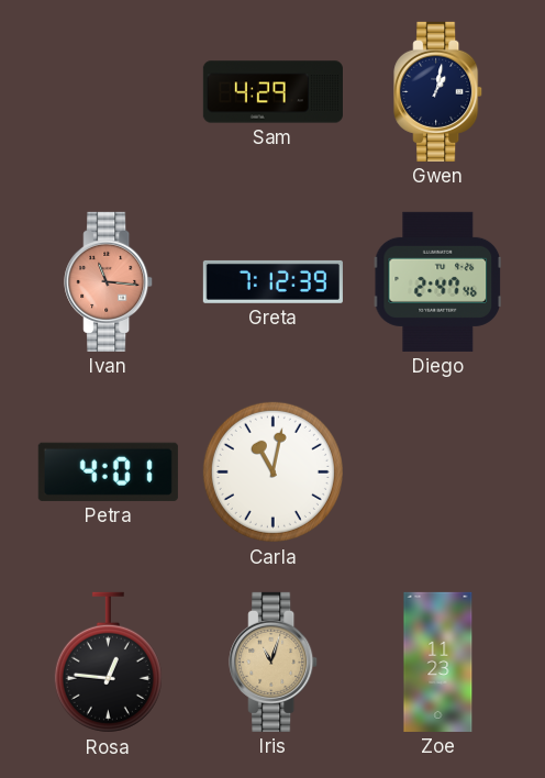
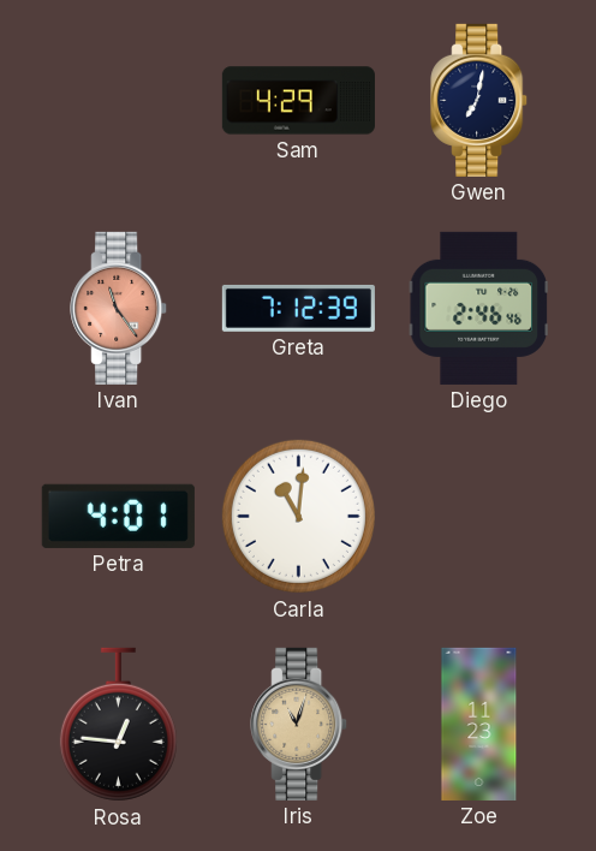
Gwen: 1:02 -> 7:02
Ivan: 11:16 -> 11:24
Diego: 2:47 -> 2:46
Carla: 11:02 -> 11:01
